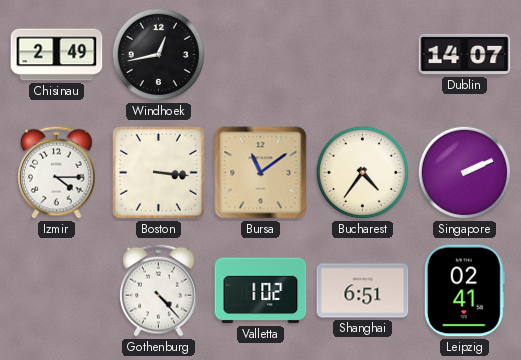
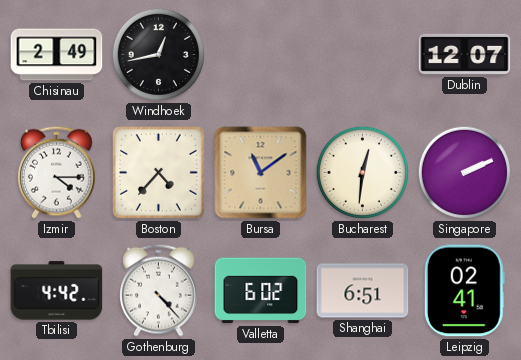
Dublin: 14:07 -> 12:07
Boston: 3:16 -> 4:37
Bucharest: 4:36 -> 12:31
Tbilisi: none -> 4:42
Valletta: 1:02 -> 6:02
